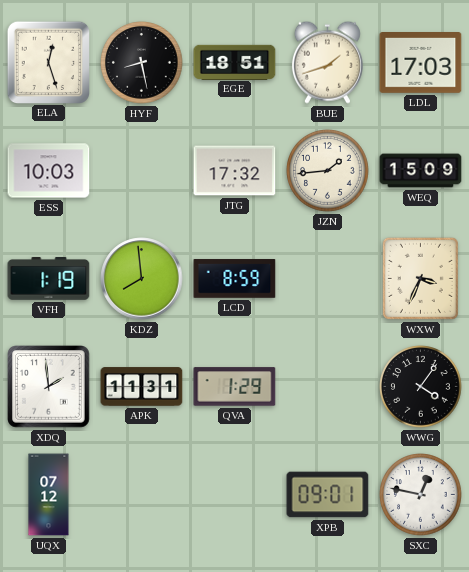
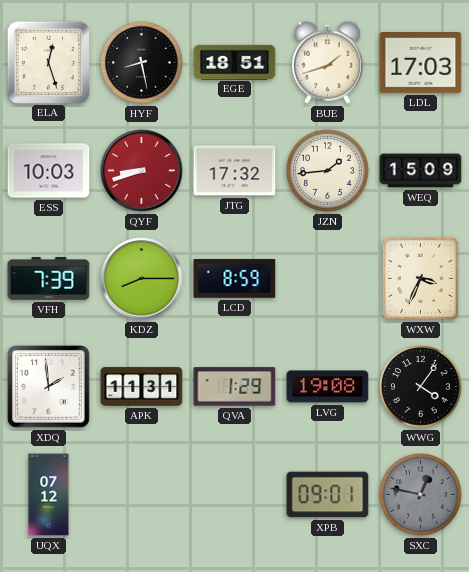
QYF: none -> 8:42
VFH: 1:19 -> 7:39
KDZ: 7:59 -> 8:15
LVG: none -> 19:08
SXC dial: white -> grey
